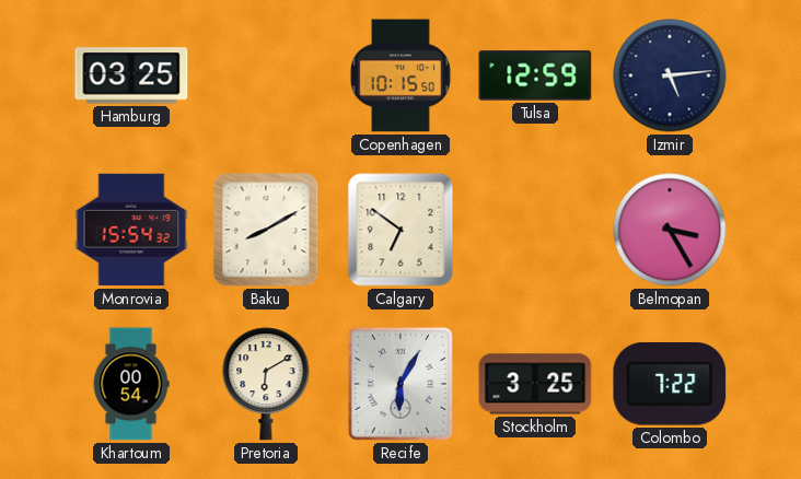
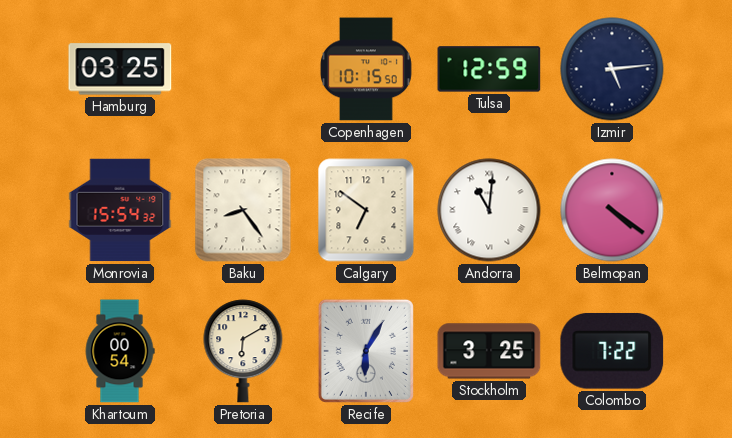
Baku: 8:10 -> 8:24
Andorra: none -> 11:01
Belmopan: 3:25 -> 4:21
